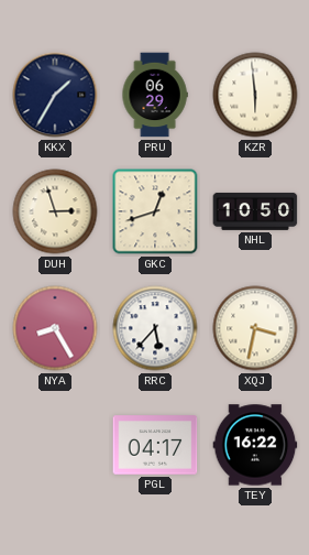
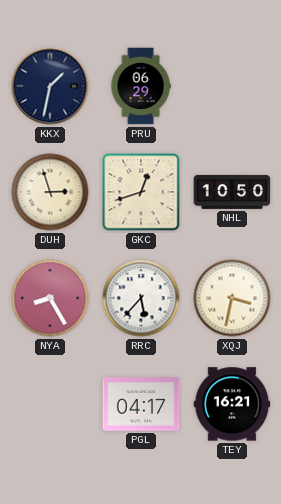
KKX: 1:35 -> 1:32
KZR: 5:59 -> none
TEY: 16:22 -> 16:21
